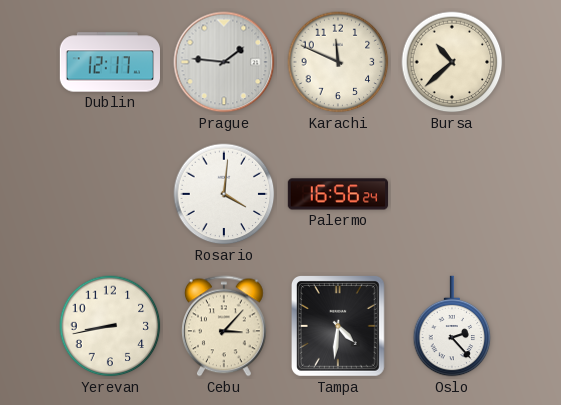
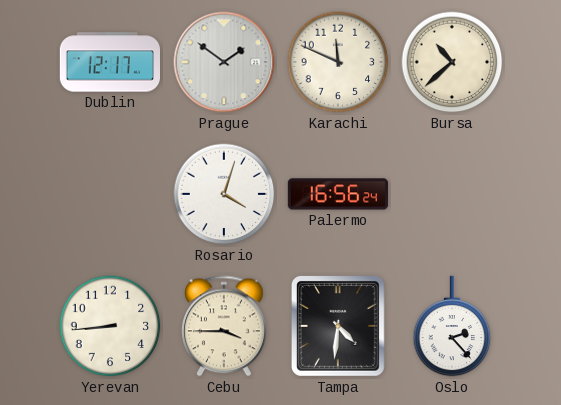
Prague: 1:46 -> 1:51
Rosario: 4:01 -> 4:03
Yerevan: 8:43 -> 8:44
Cebu: 3:07 -> 3:45
